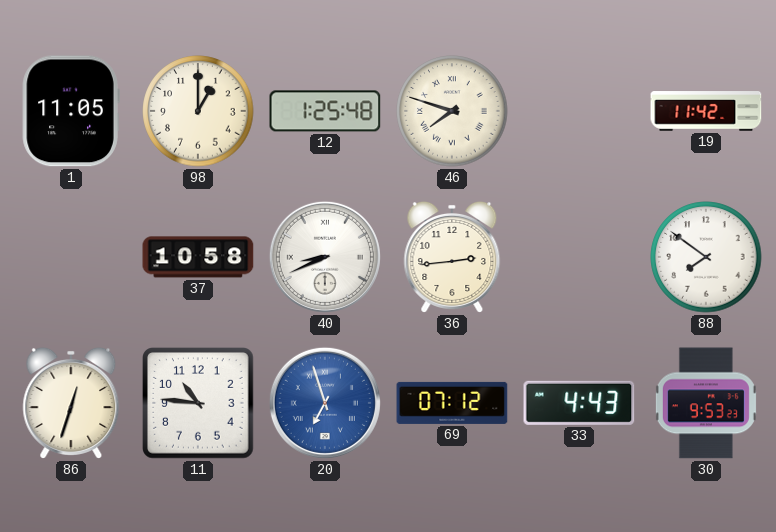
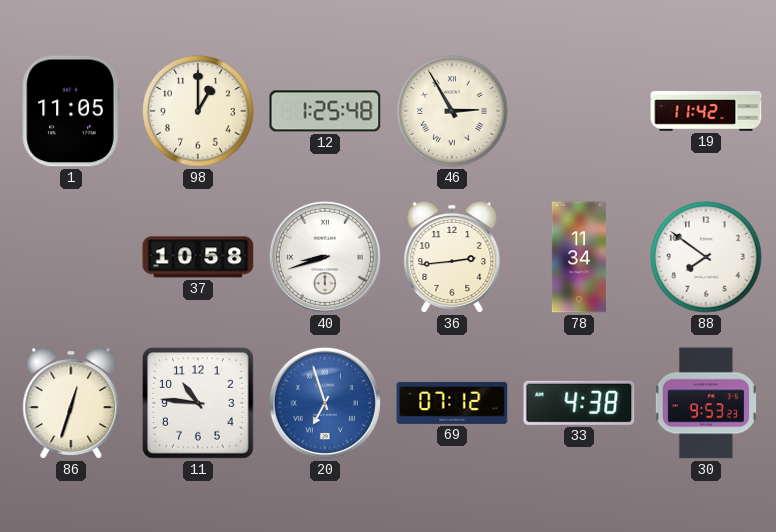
46: 7:48 -> 2:55
40: 8:41 -> 8:42
78: none -> 11:34
33: 4:43 -> 4:38
